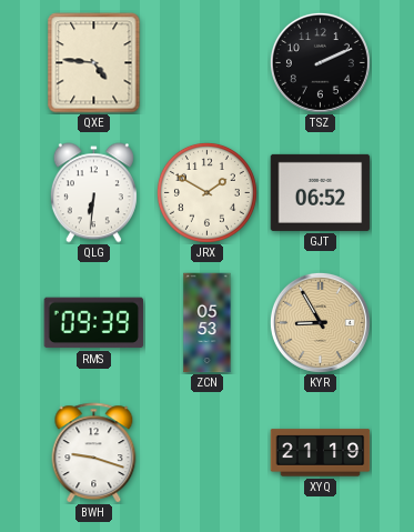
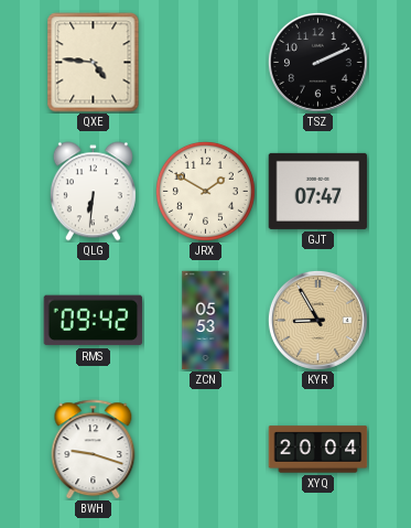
GJT: 06:52 -> 07:47
RMS: 09:39 -> 09:42
XYQ: 21:19 -> 20:04
